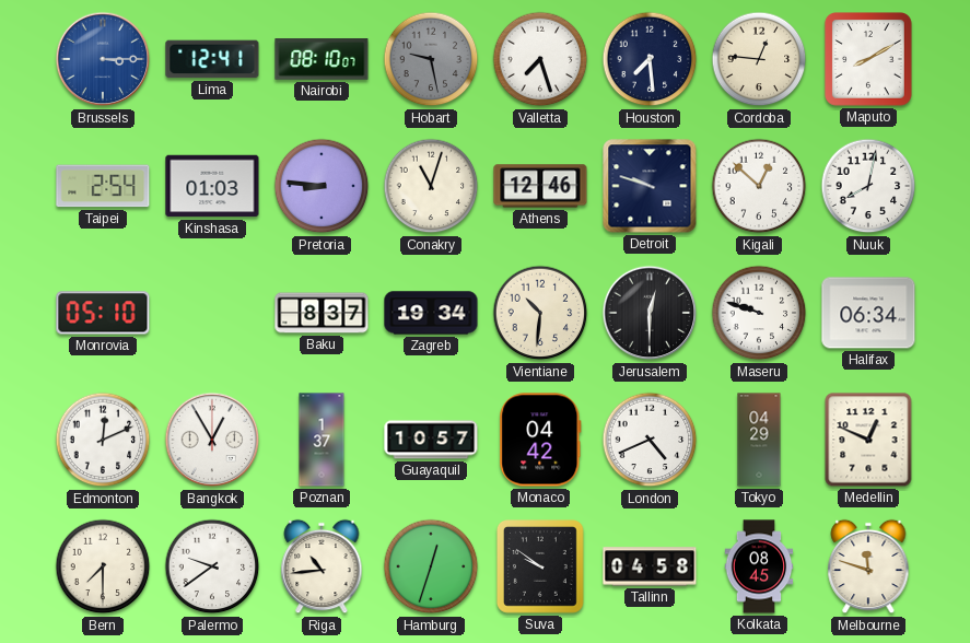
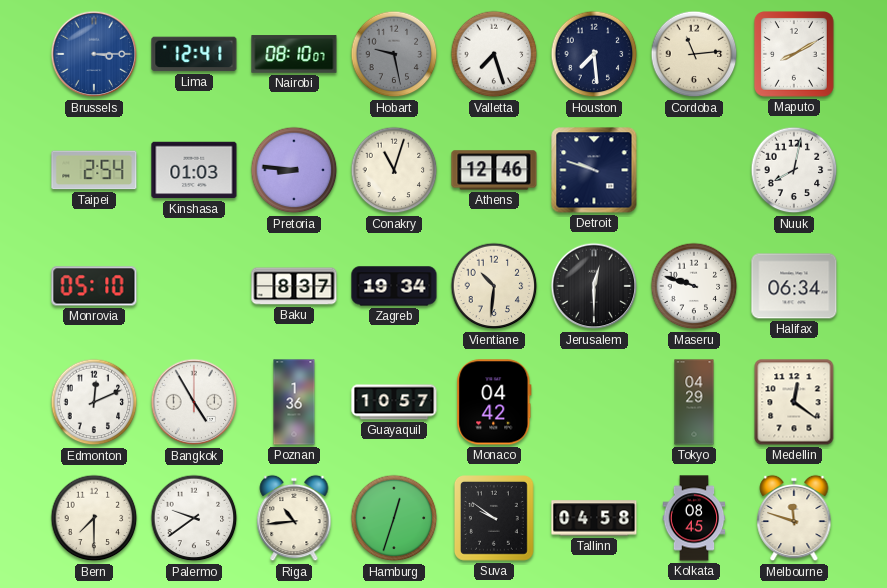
Cordoba: 12:46 -> 11:14
Kigali: 12:52 -> none
Bangkok: 12:55 -> 4:55
Poznan: 1:37 -> 1:36
London: 4:41 -> none
Medellin: 12:49 -> 12:21
